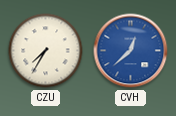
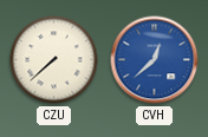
CZU: 7:35 -> 7:38
